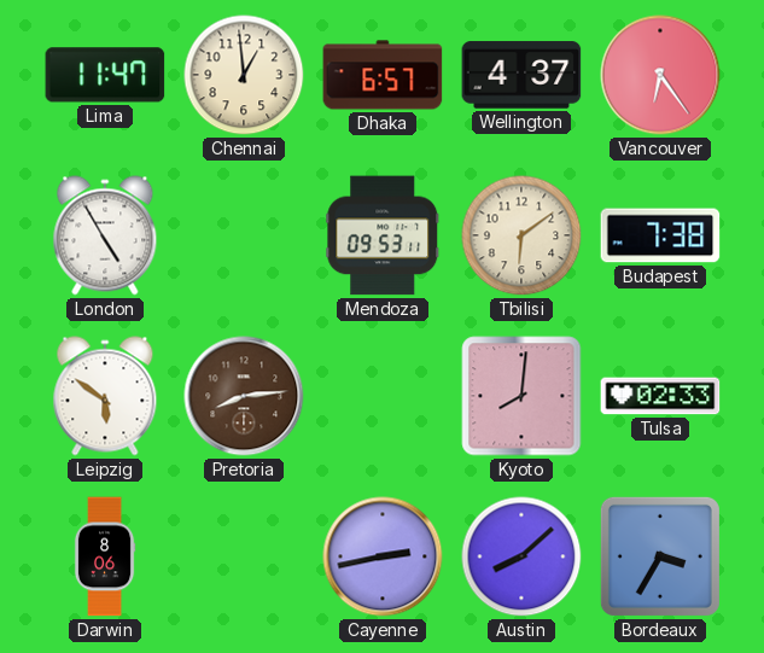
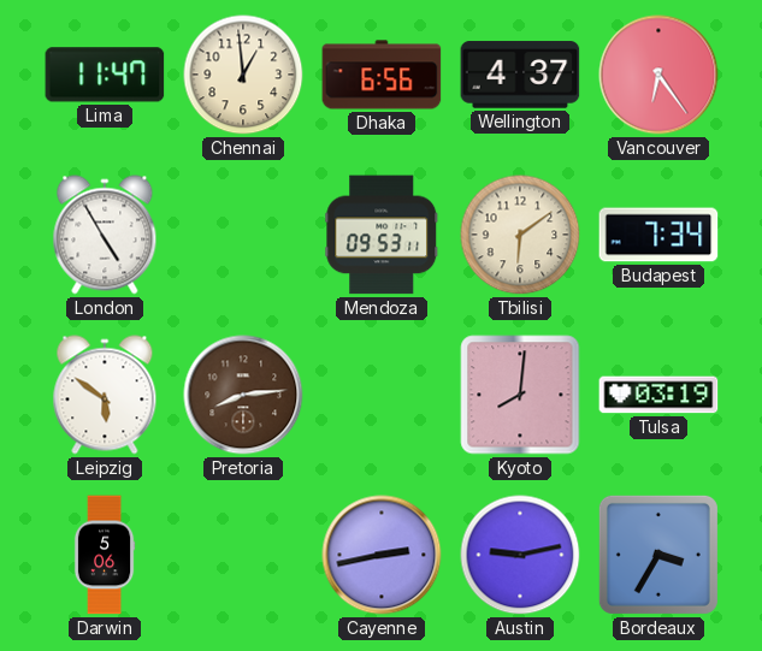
Dhaka: 6:57 -> 6:56
Budapest: 7:38 -> 7:34
Tulsa: 02:33 -> 03:19
Darwin: 8:06 -> 5:06
Austin: 8:08 -> 9:13
